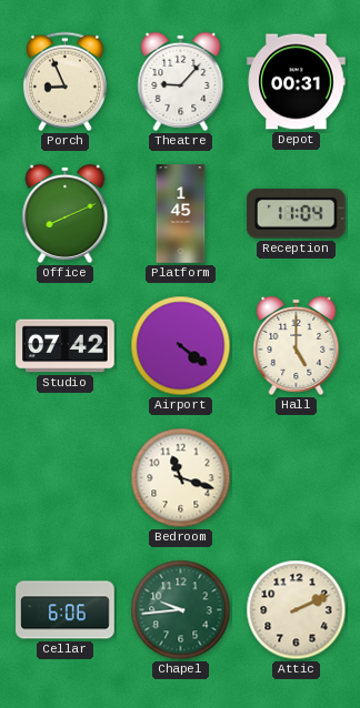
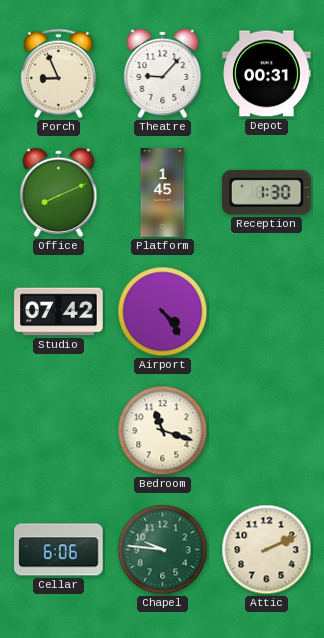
Reception: 11:04 -> 1:30
Airport: 4:21 -> 4:24
Hall: 5:00 -> none
Chapel: 9:44 -> 9:46
